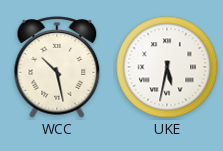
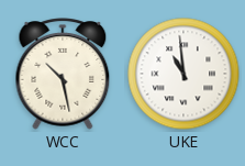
UKE: 5:32 -> 10:59
